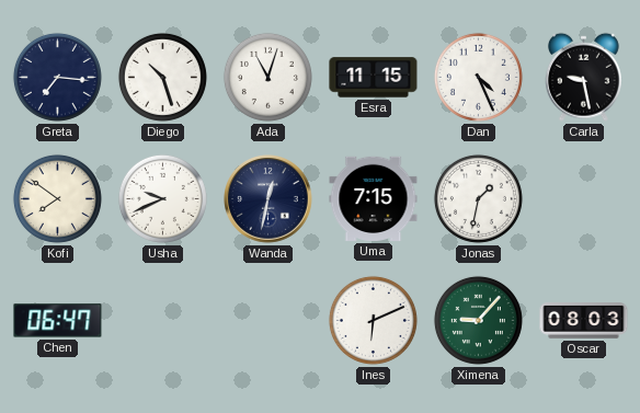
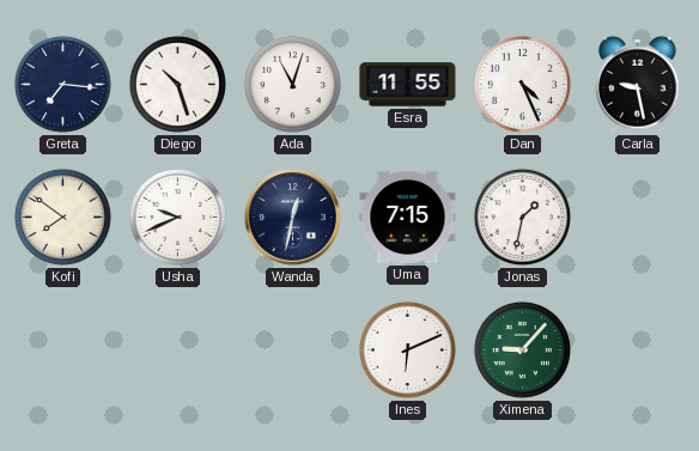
Esra: 11:15 -> 11:55
Chen: 06:47 -> none
Oscar: 08:03 -> none
